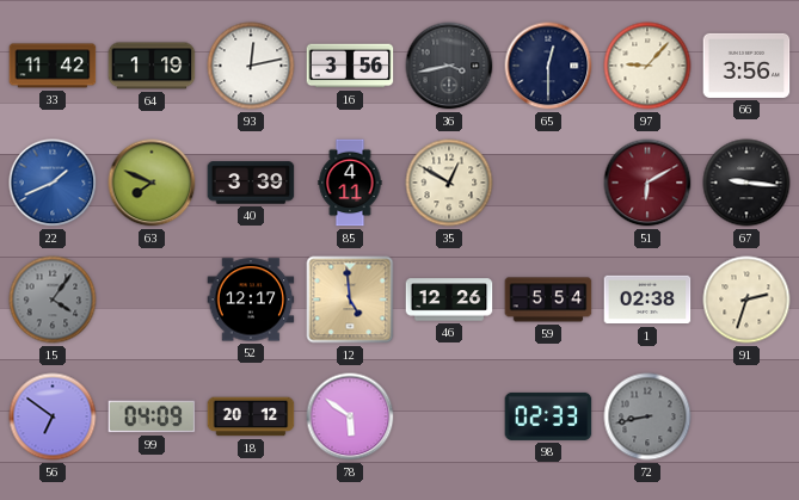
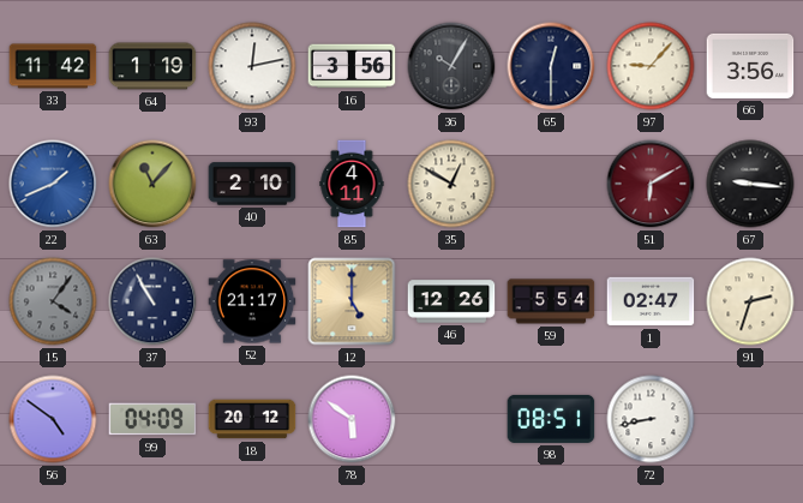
36: 3:43 -> 10:05
63: 7:49 -> 11:07
40: 3:39 -> 2:10
37: none -> 10:55
52: 12:17 -> 21:17
12: 4:59 -> 5:00
1: 02:38 -> 02:47
56: 6:51 -> 4:51
98: 02:33 -> 08:51
72 dial: grey -> white
